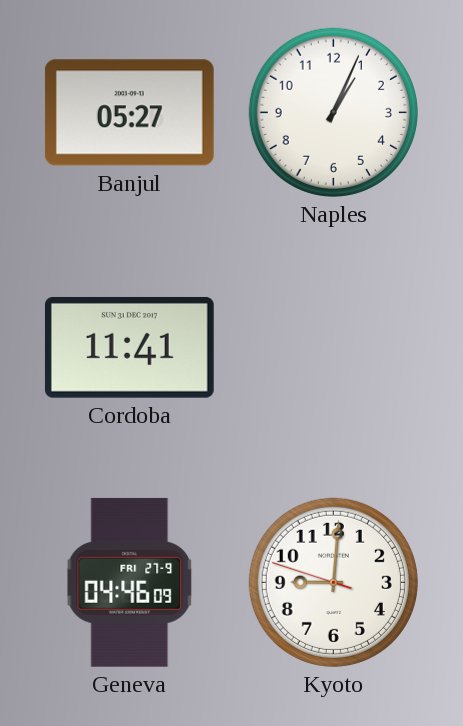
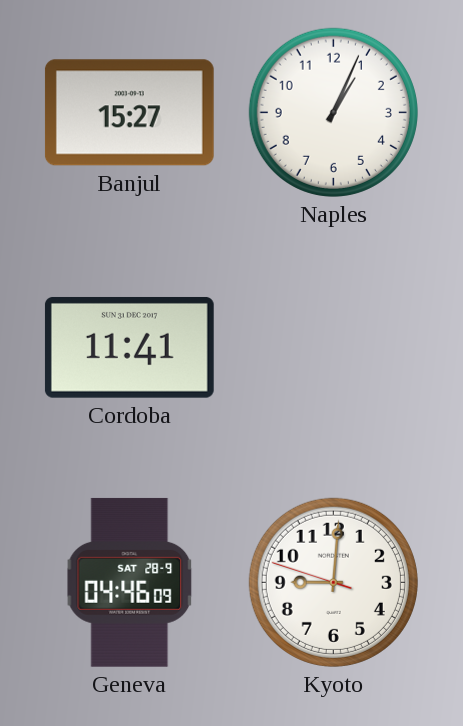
Banjul: 05:27 -> 15:27
Geneva date: FRI 27-9 -> SAT 28-9
